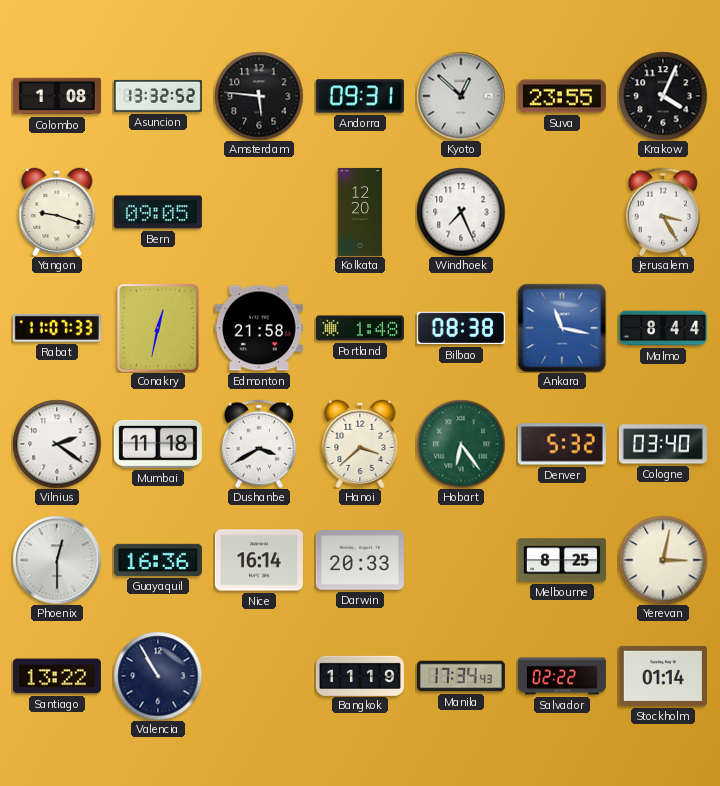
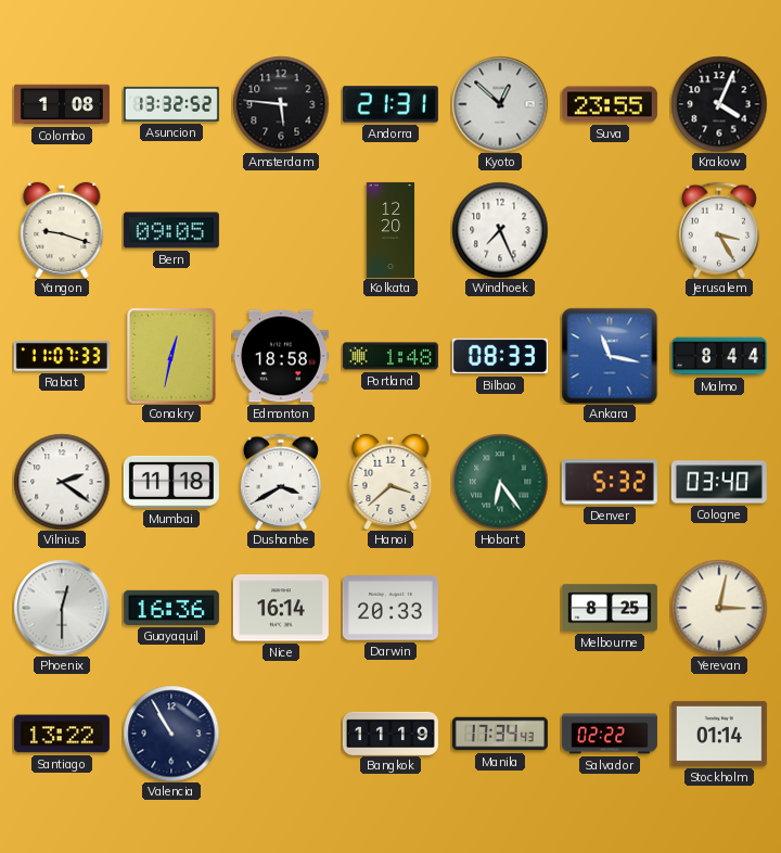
Andorra: 09:31 -> 21:31
Edmonton: 21:58 -> 18:58
Bilbao: 08:38 -> 08:33
